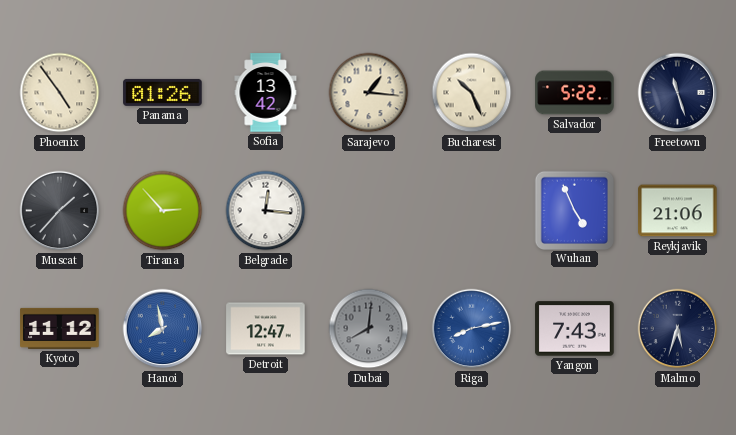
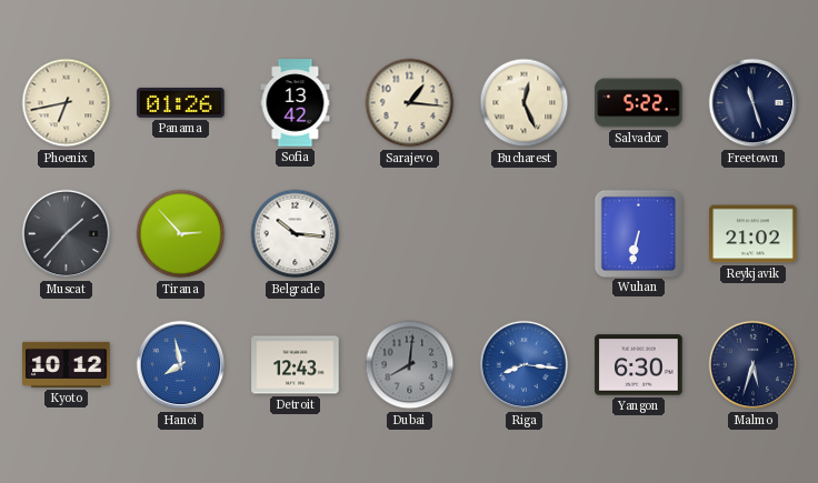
Phoenix: 4:54 -> 6:43
Bucharest: 10:26 -> 12:26
Belgrade: 12:16 -> 10:16
Wuhan: 4:56 -> 6:32
Reykjavik: 21:06 -> 21:02
Kyoto: 11:12 -> 10:12
Detroit: 12:47 -> 12:43
Riga: 8:13 -> 8:16
Yangon: 7:43 -> 6:30
